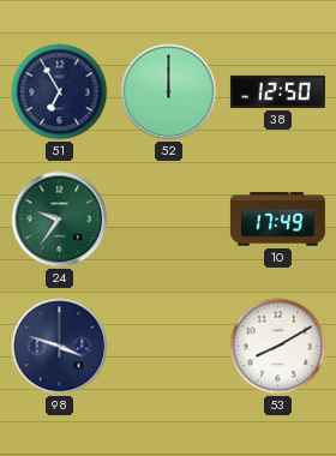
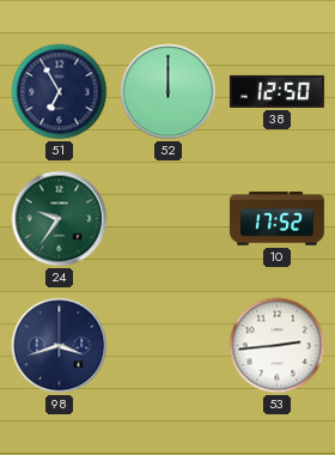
10: 17:49 -> 17:52
98: 3:48 -> 3:42
53: 8:10 -> 2:44
